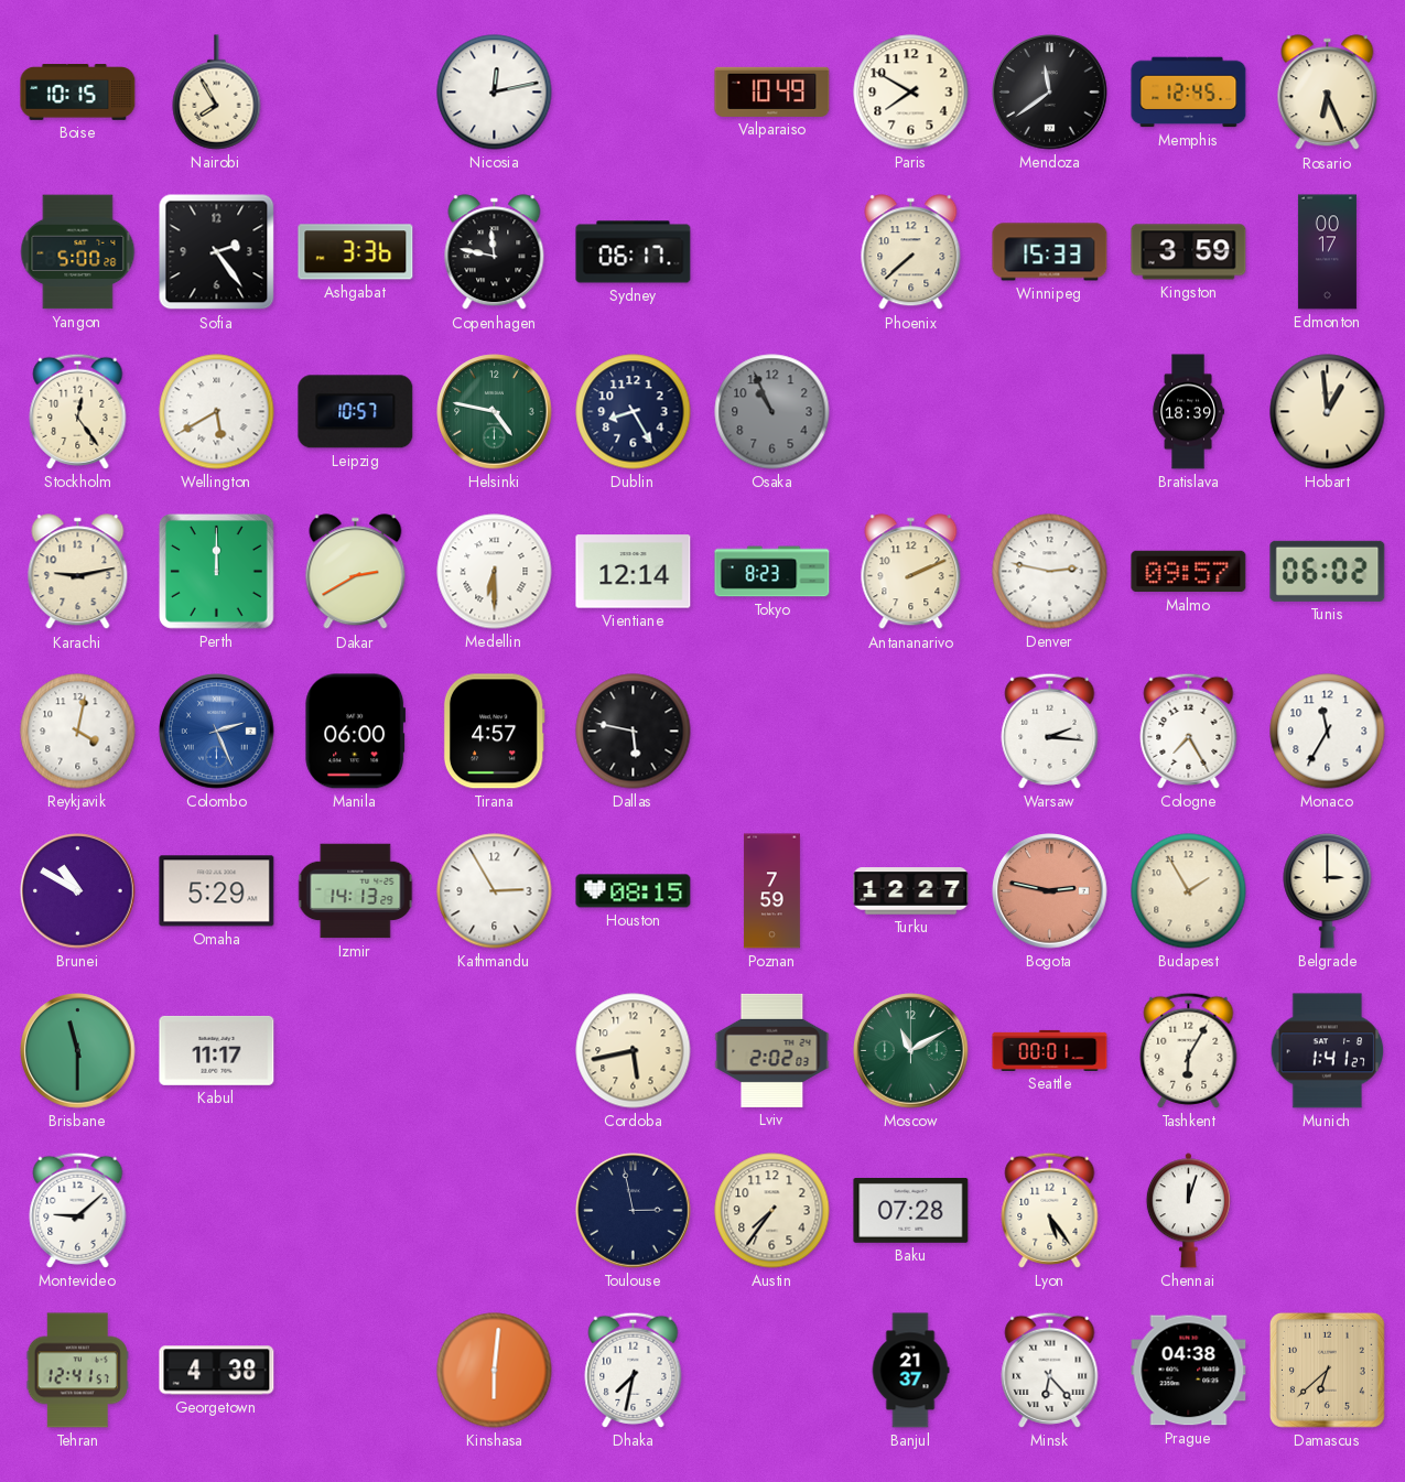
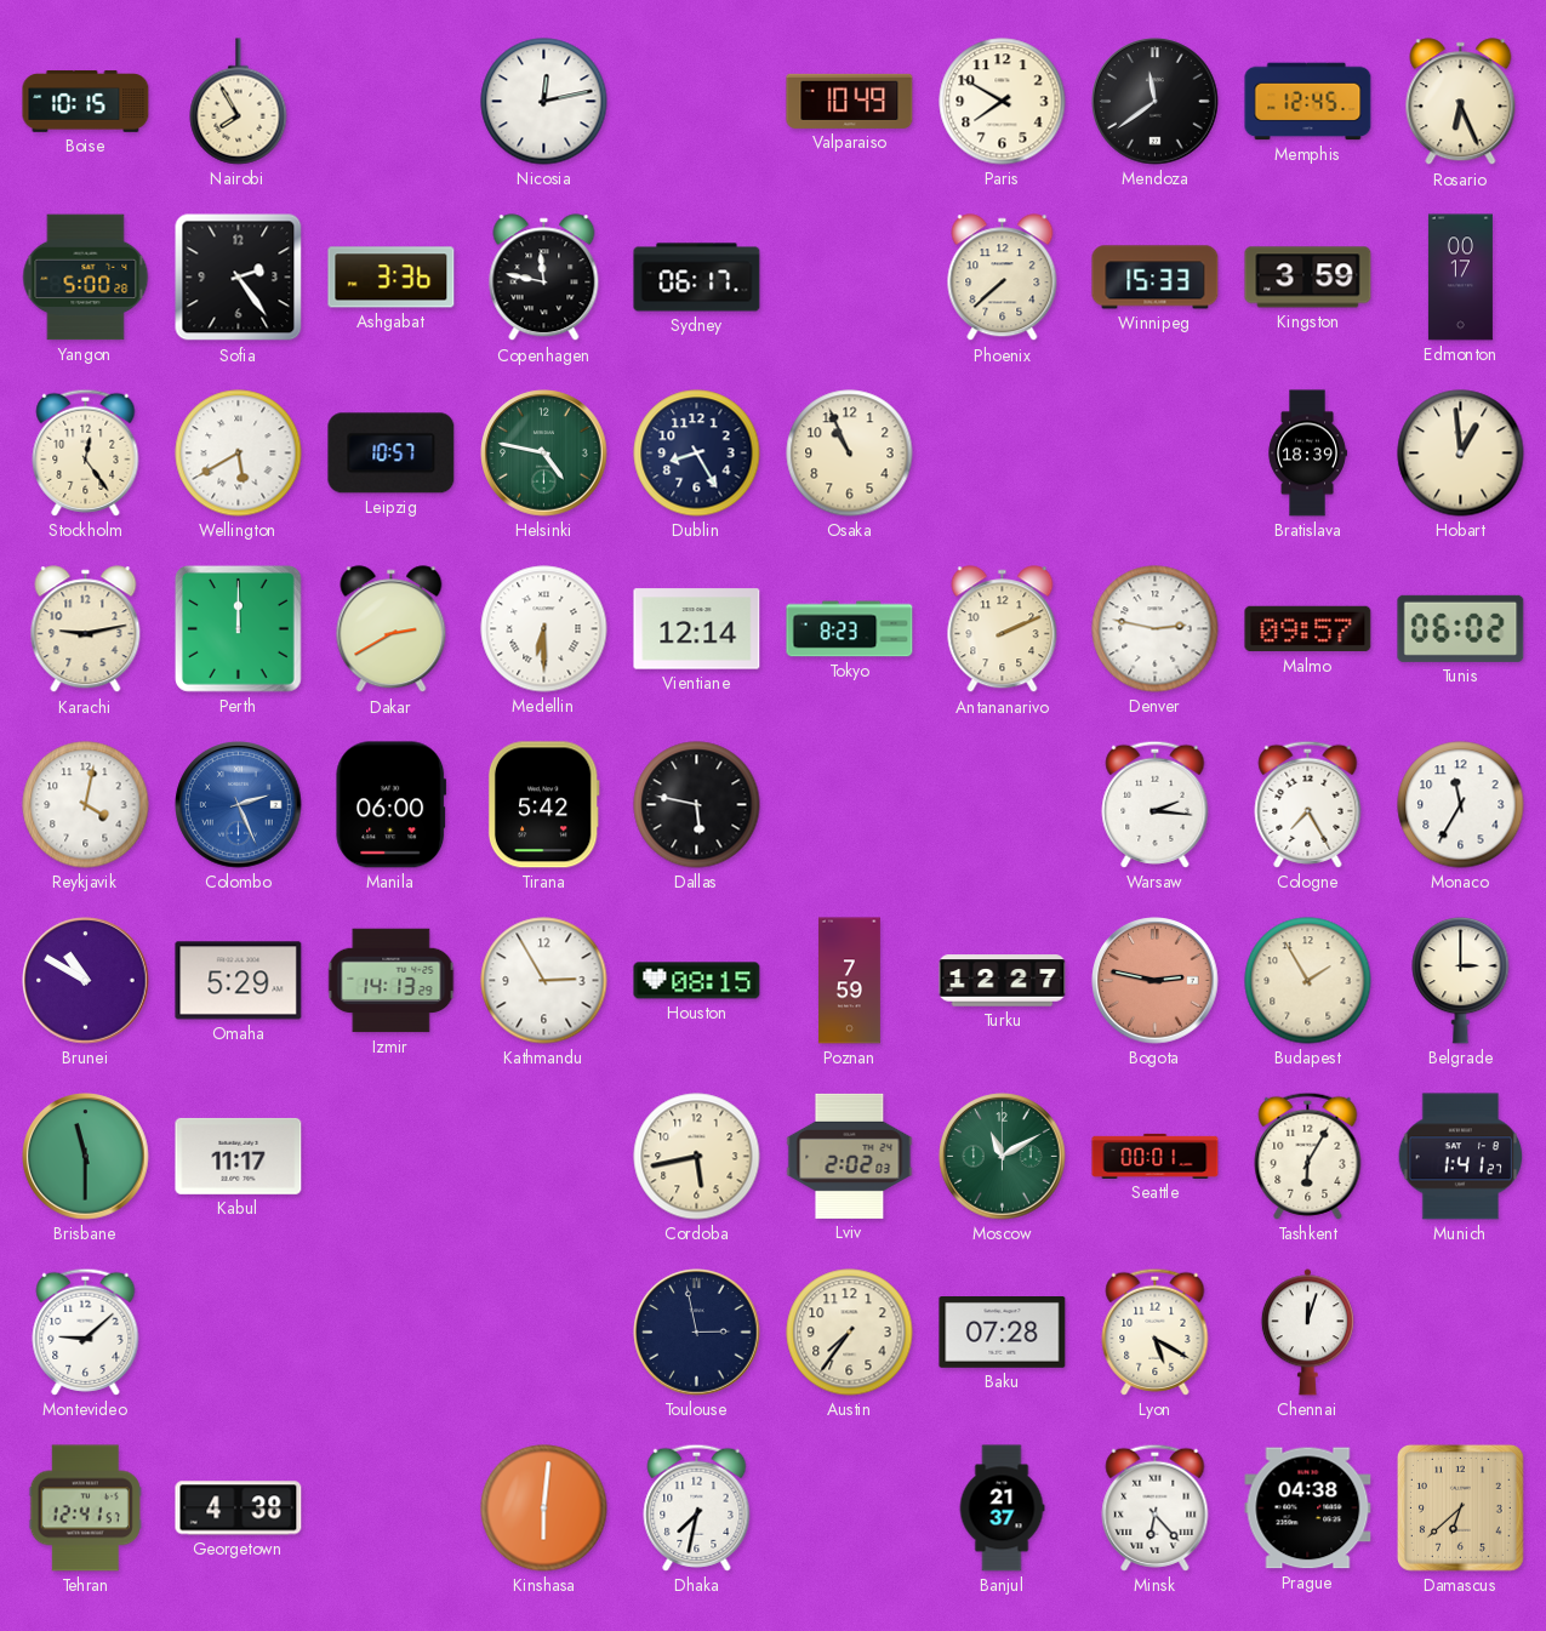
Osaka dial: grey -> cream
Tirana: 4:57 -> 5:42
Lyon: 5:24 -> 5:20
